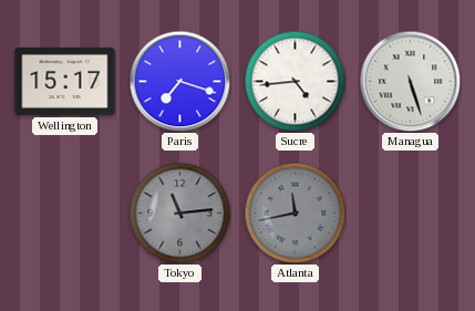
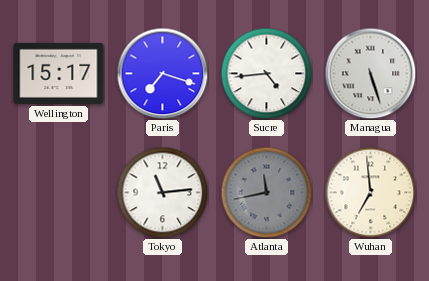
Tokyo dial: grey -> white
Wuhan: none -> 6:59
